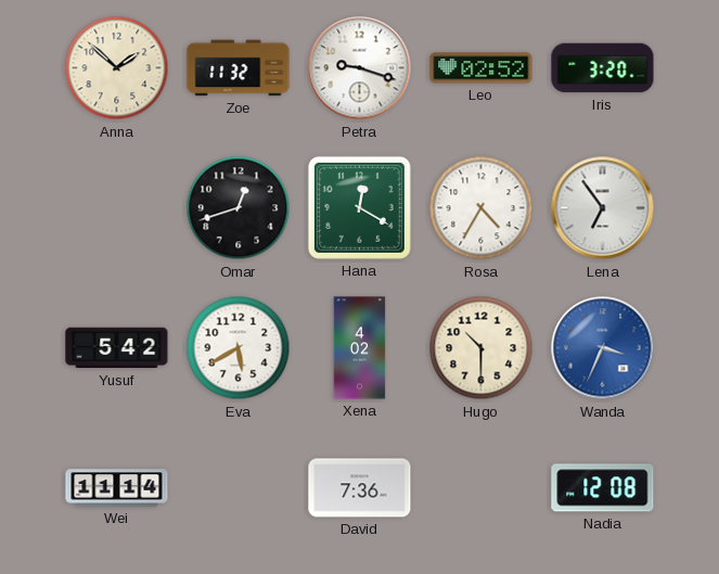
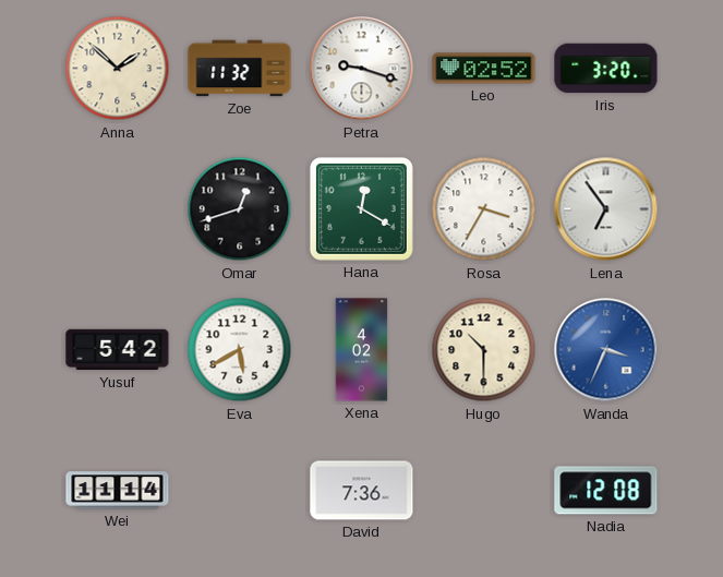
Rosa: 4:35 -> 3:35
